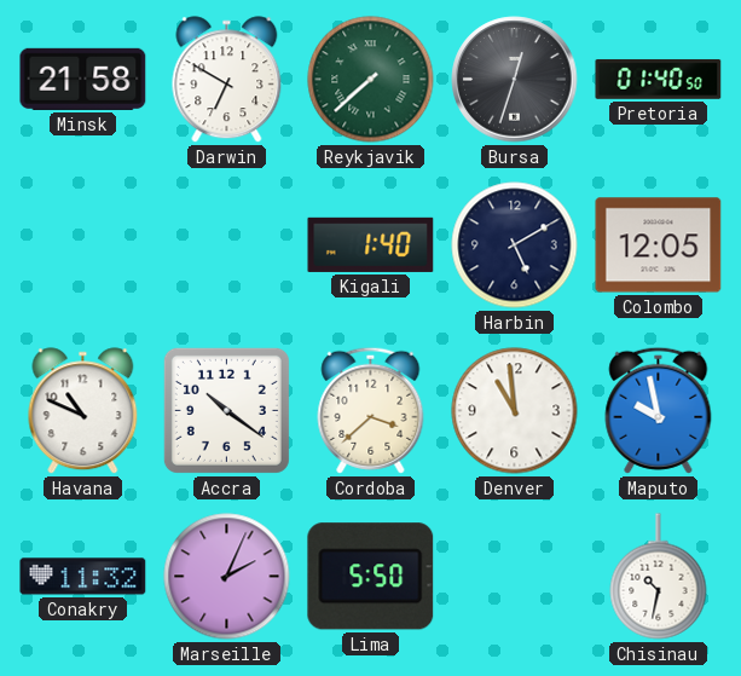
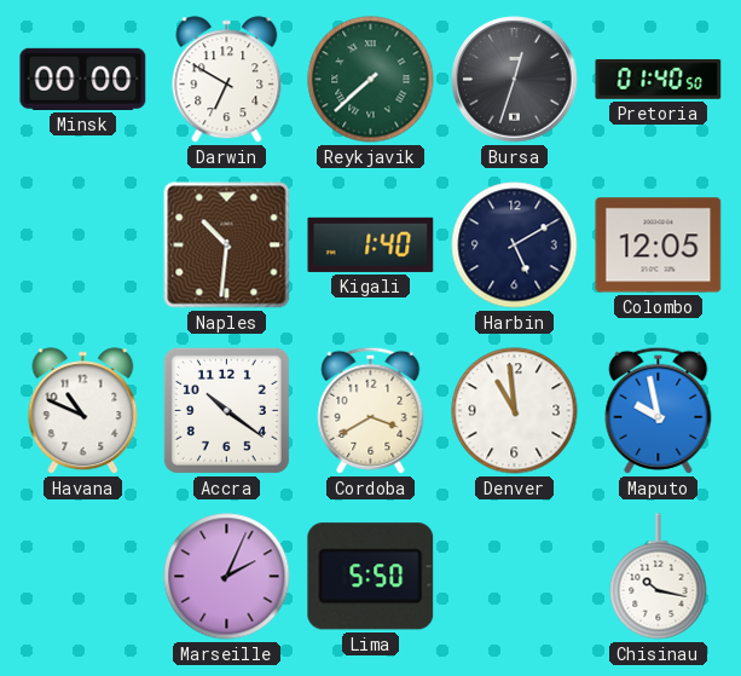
Minsk: 21:58 -> 00:00
Naples: none -> 10:31
Cordoba: 3:38 -> 3:40
Conakry: 11:32 -> none
Chisinau: 10:32 -> 10:17
